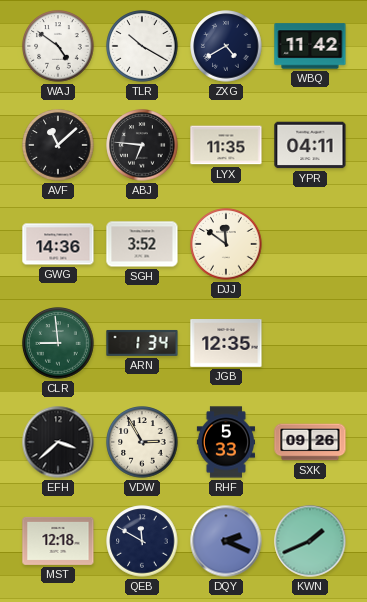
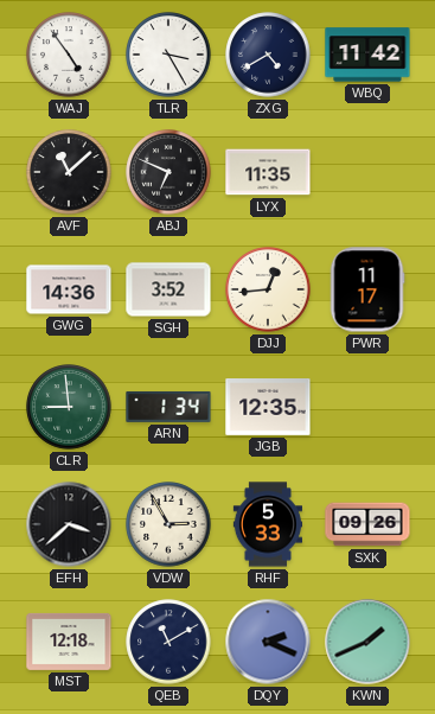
WAJ: 4:51 -> 4:54
TLR: 10:20 -> 3:25
ABJ: 6:46 -> 6:49
YPR: 04:11 -> none
DJJ: 11:51 -> 12:44
PWR: none -> 11:17
QEB: 11:50 -> 11:10
